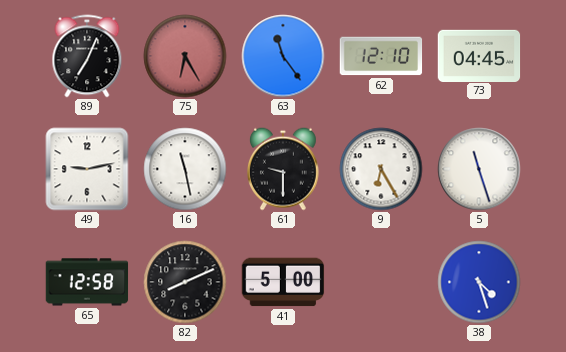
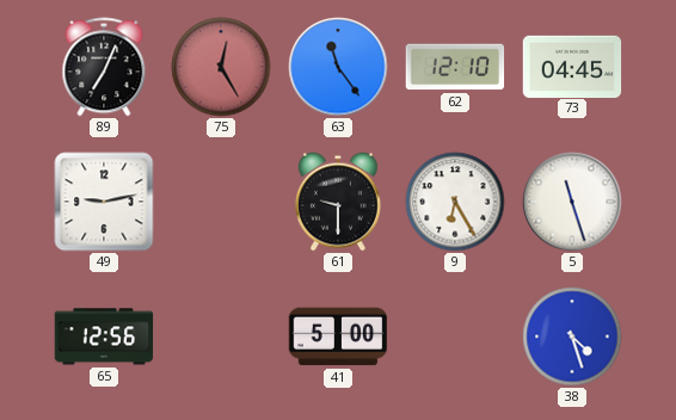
75: 6:25 -> 12:25
16: 11:28 -> none
65: 12:58 -> 12:56
82: 8:11 -> none
